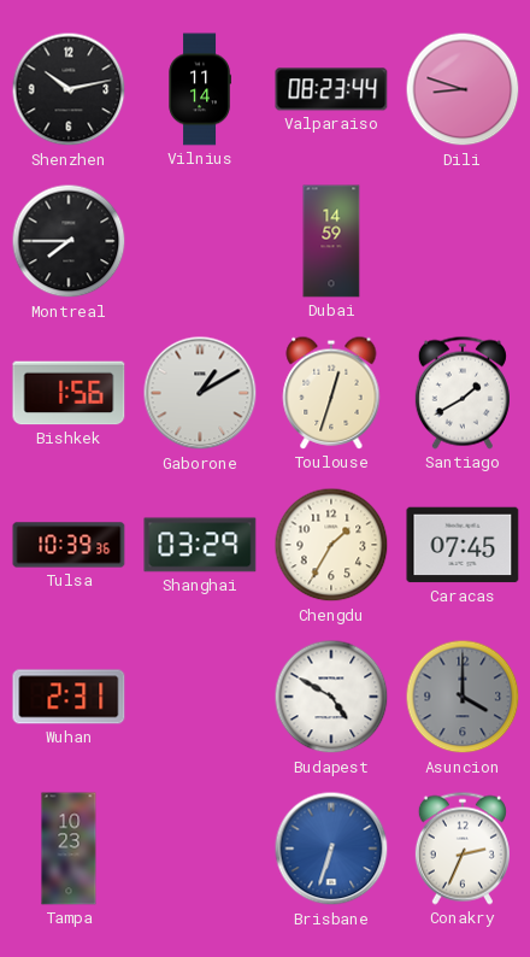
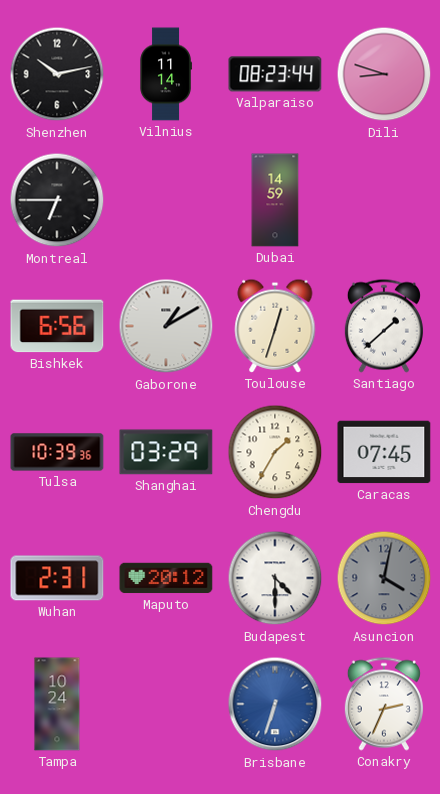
Montreal: 7:45 -> 6:45
Bishkek: 1:56 -> 6:56
Santiago: 1:40 -> 1:38
Maputo: none -> 20:12
Budapest: 4:50 -> 4:30
Asuncion: 4:00 -> 4:02
Tampa: 10:23 -> 10:24
